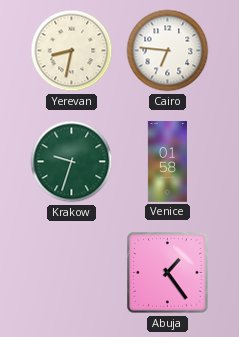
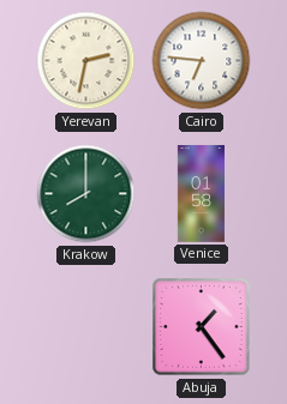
Yerevan: 8:32 -> 2:32
Krakow: 9:33 -> 8:00
